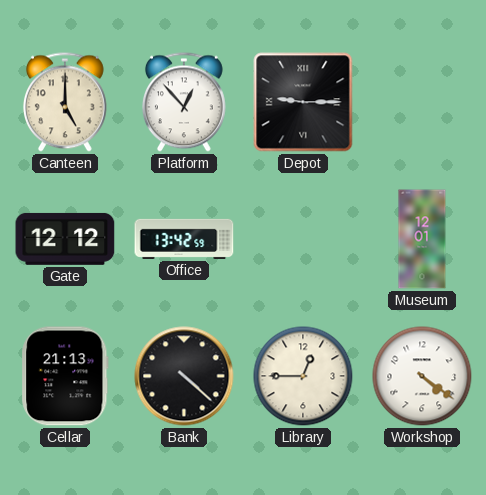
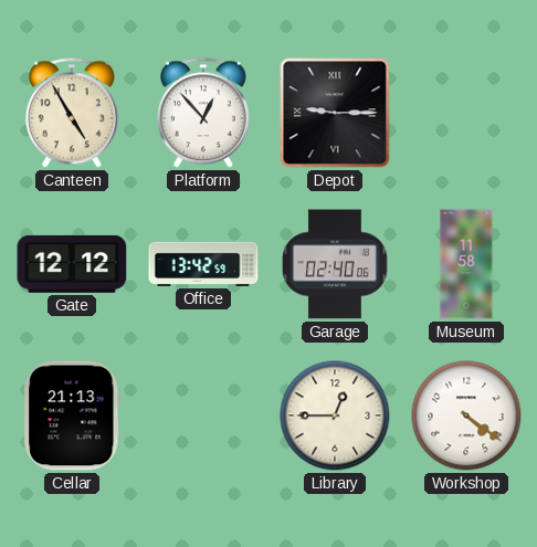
Canteen: 5:00 -> 4:55
Garage: none -> 02:40
Museum: 12:01 -> 11:58
Bank: 4:22 -> none
